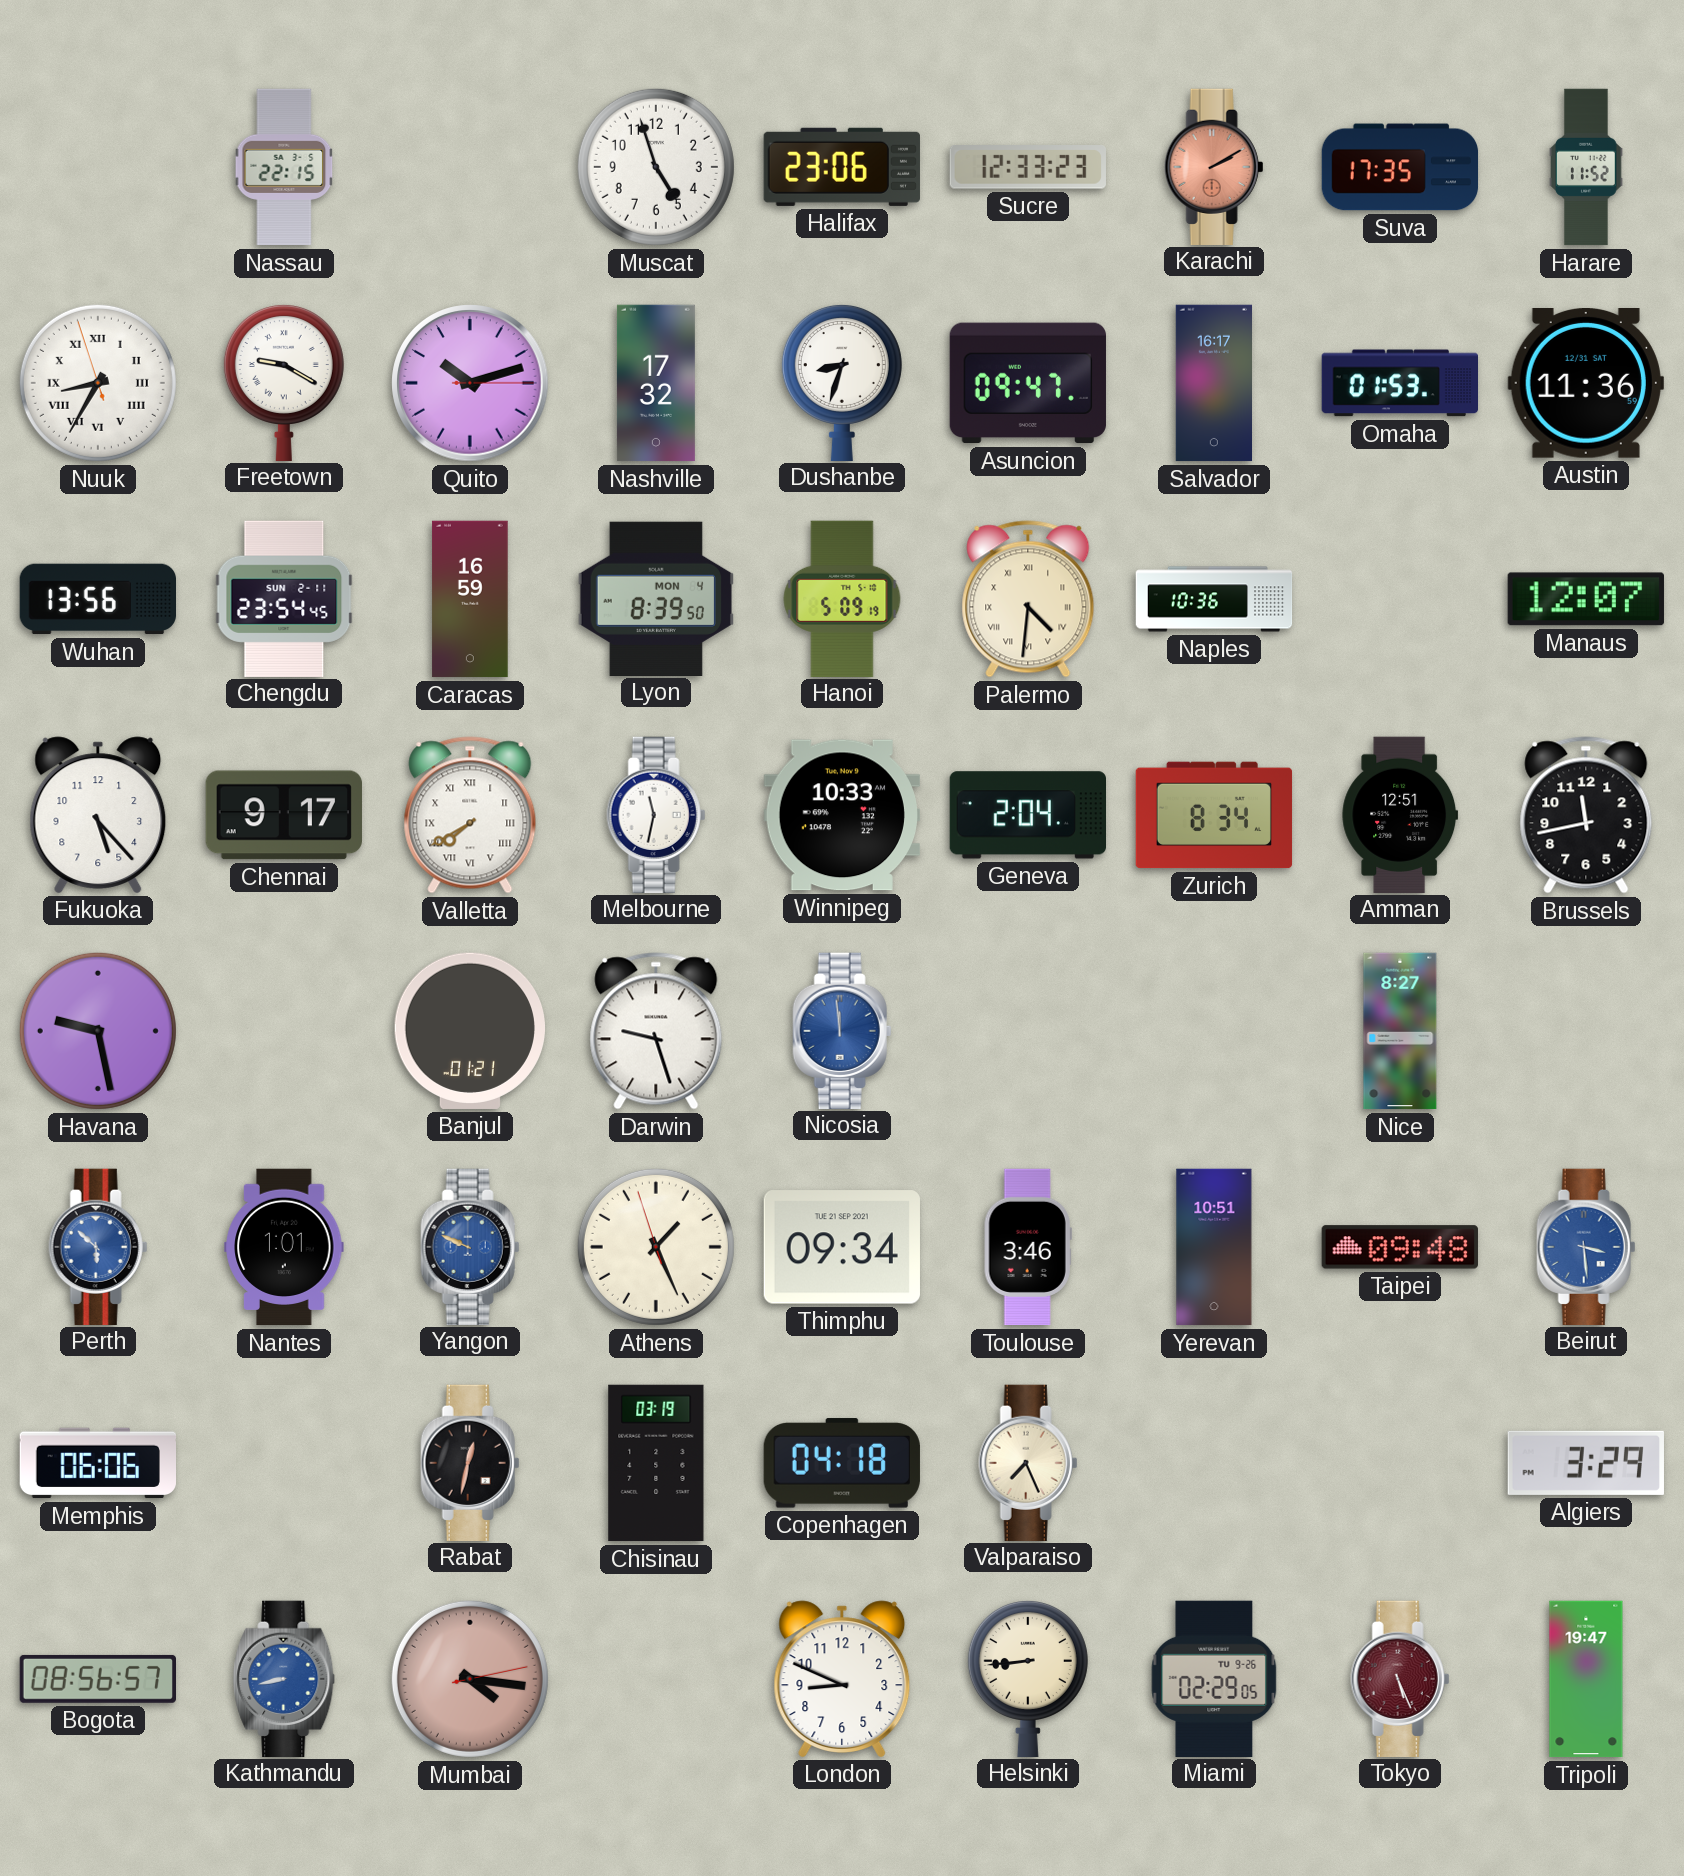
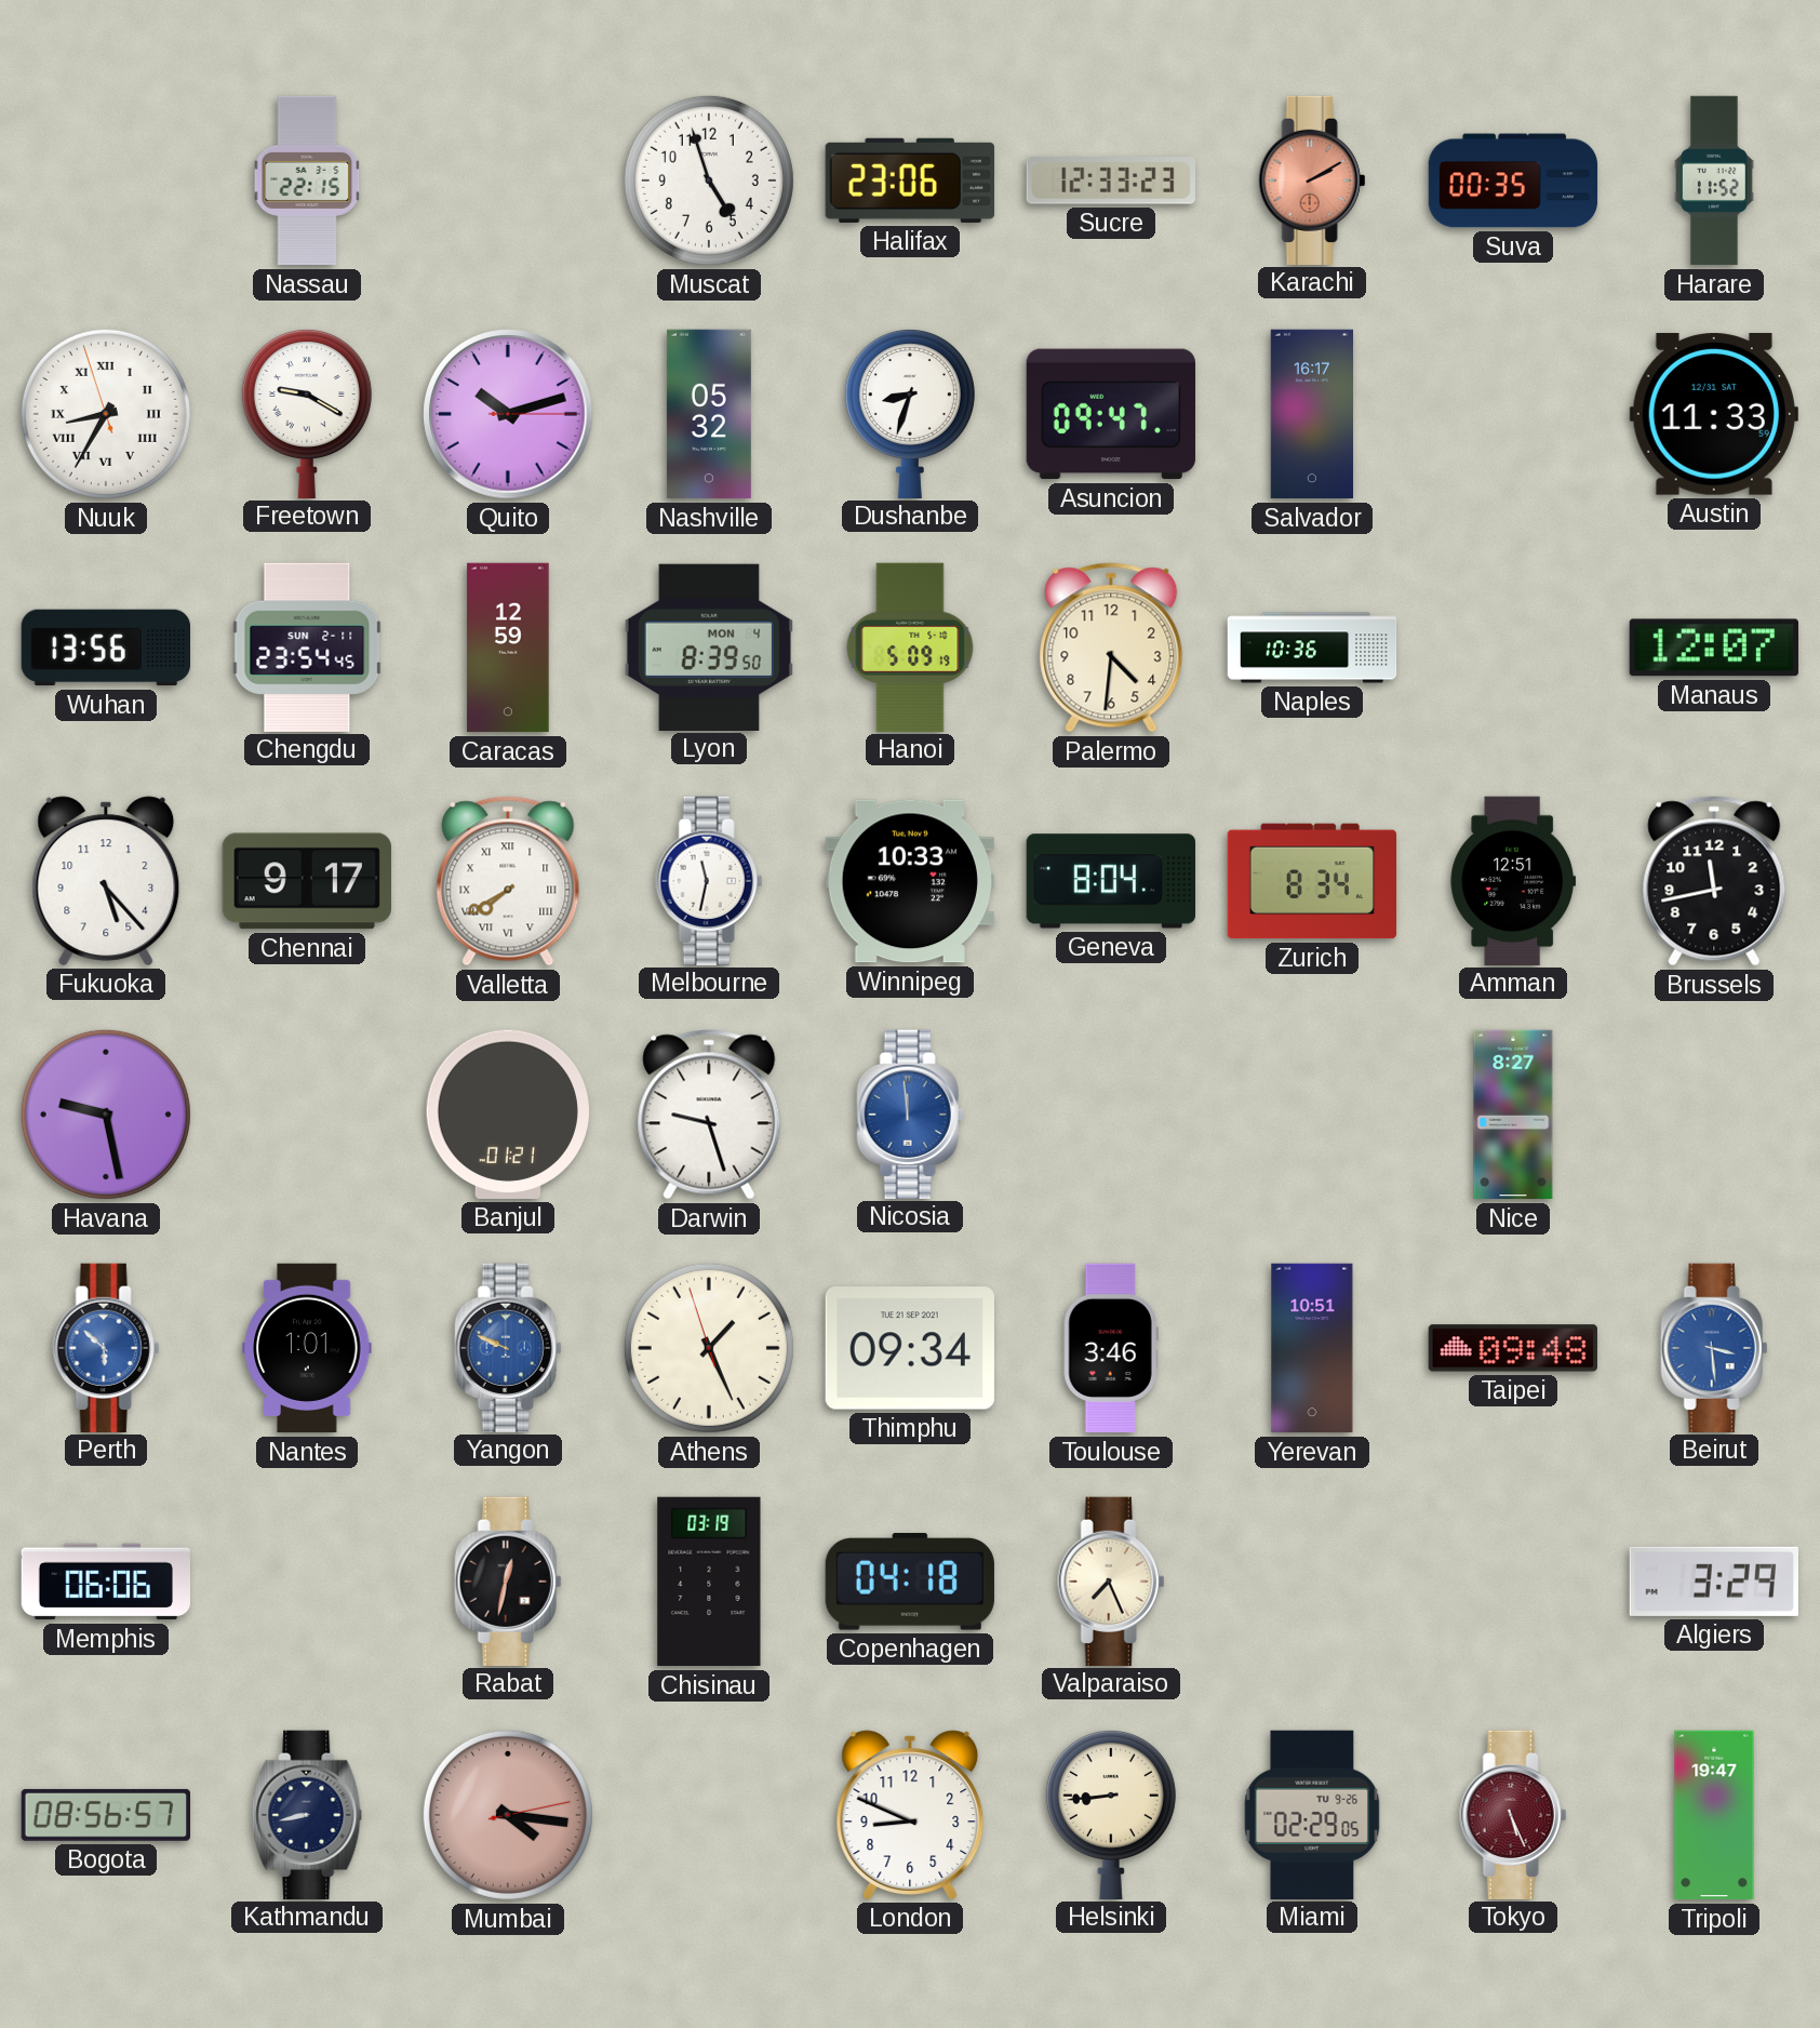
Suva: 17:35 -> 00:35
Nashville: 17:32 -> 05:32
Omaha: 01:53 -> none
Austin: 11:36 -> 11:33
Caracas: 16:59 -> 12:59
Palermo numerals: Roman -> Arabic
Geneva: 2:04 -> 8:04
Kathmandu dial: blue -> navy
